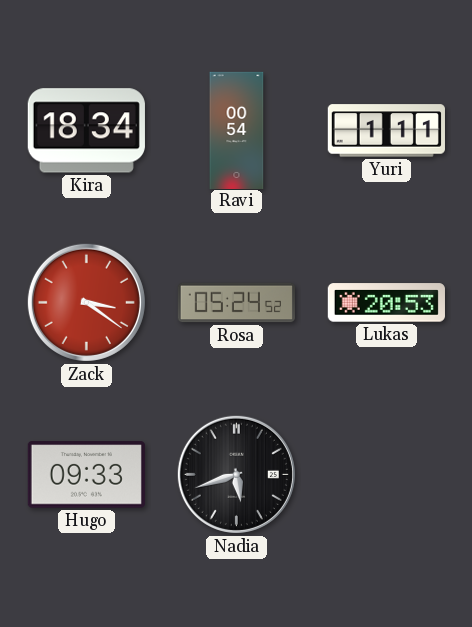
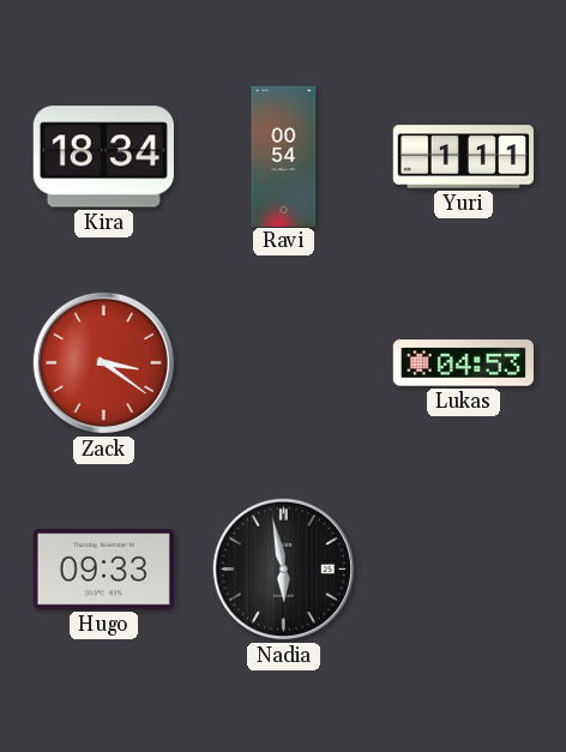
Rosa: 05:24 -> none
Lukas: 20:53 -> 04:53
Nadia: 5:42 -> 5:58
